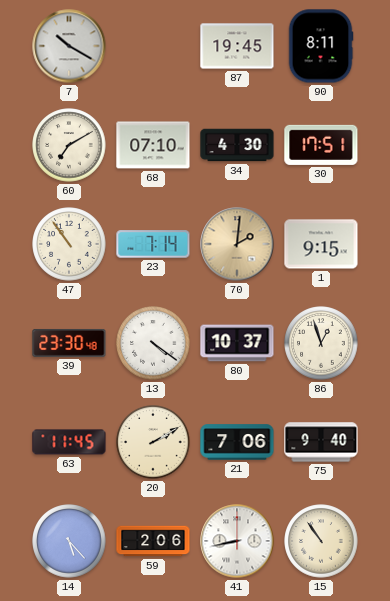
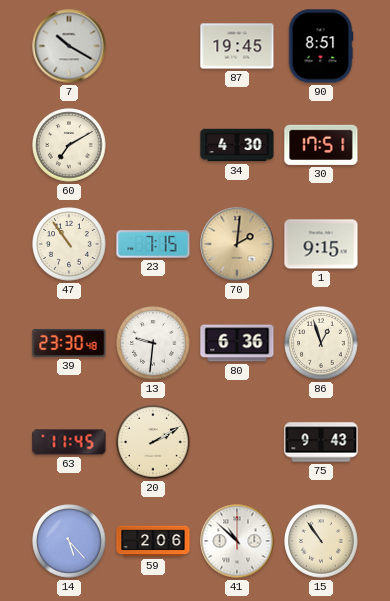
90: 8:11 -> 8:51
68: 07:10 -> none
23: 7:14 -> 7:15
13: 4:21 -> 9:31
80: 10:37 -> 6:36
21: 7:06 -> none
75: 9:40 -> 9:43
41: 8:43 -> 10:52
